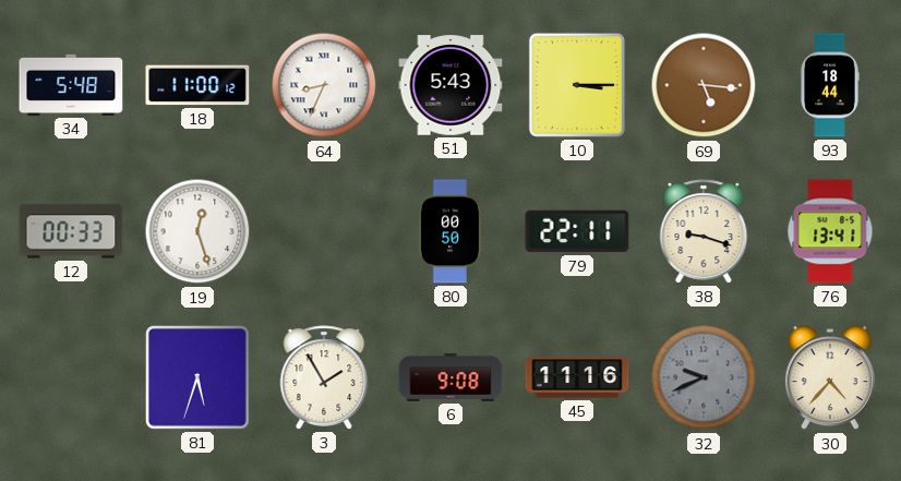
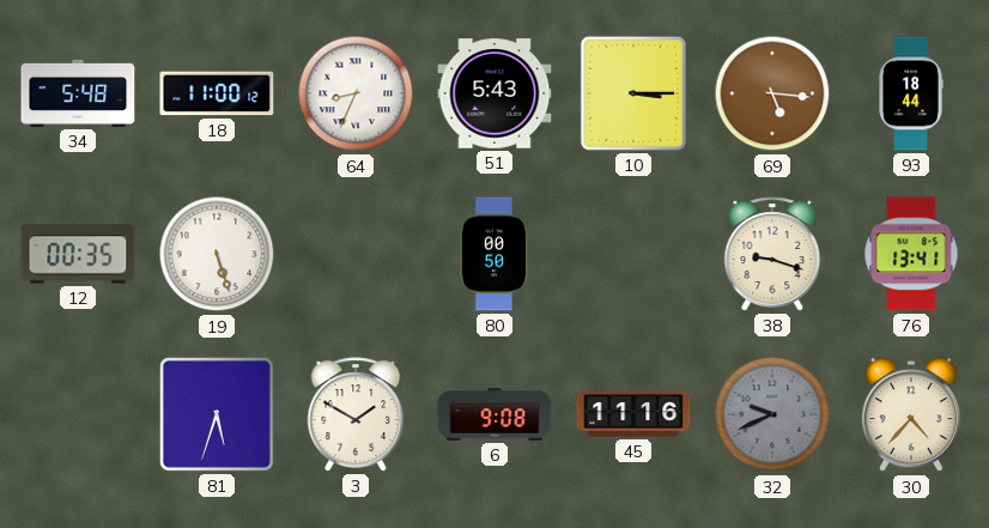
12: 00:33 -> 00:35
19: 12:27 -> 5:27
79: 22:11 -> none
3: 1:55 -> 1:50
